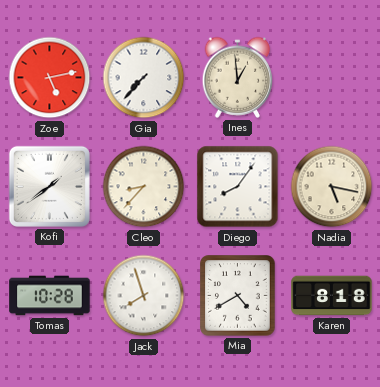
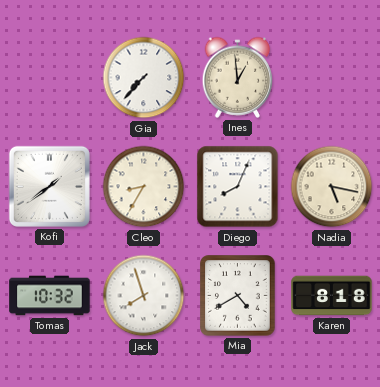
Zoe: 5:13 -> none
Cleo: 8:37 -> 8:35
Diego: 8:06 -> 8:04
Tomas: 10:28 -> 10:32
